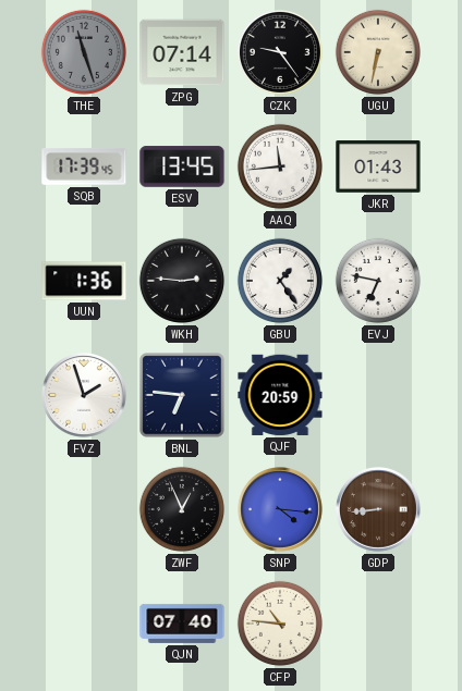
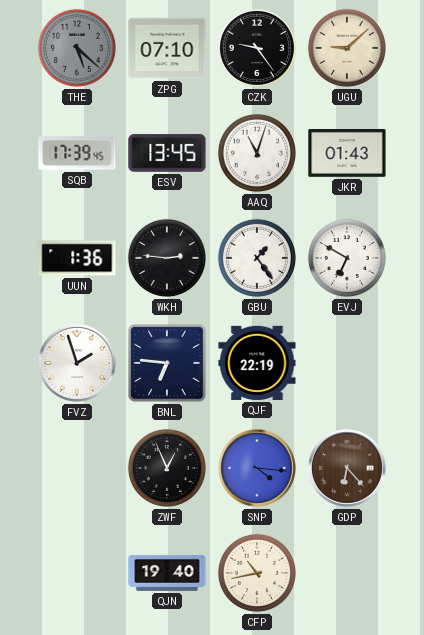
THE: 11:27 -> 5:22
ZPG: 07:14 -> 07:10
UGU: 6:32 -> 9:08
AAQ: 11:44 -> 11:03
EVJ: 6:47 -> 6:50
QJF: 20:59 -> 22:19
GDP: 8:44 -> 6:23
QJN: 07:40 -> 19:40
CFP: 10:46 -> 10:43
